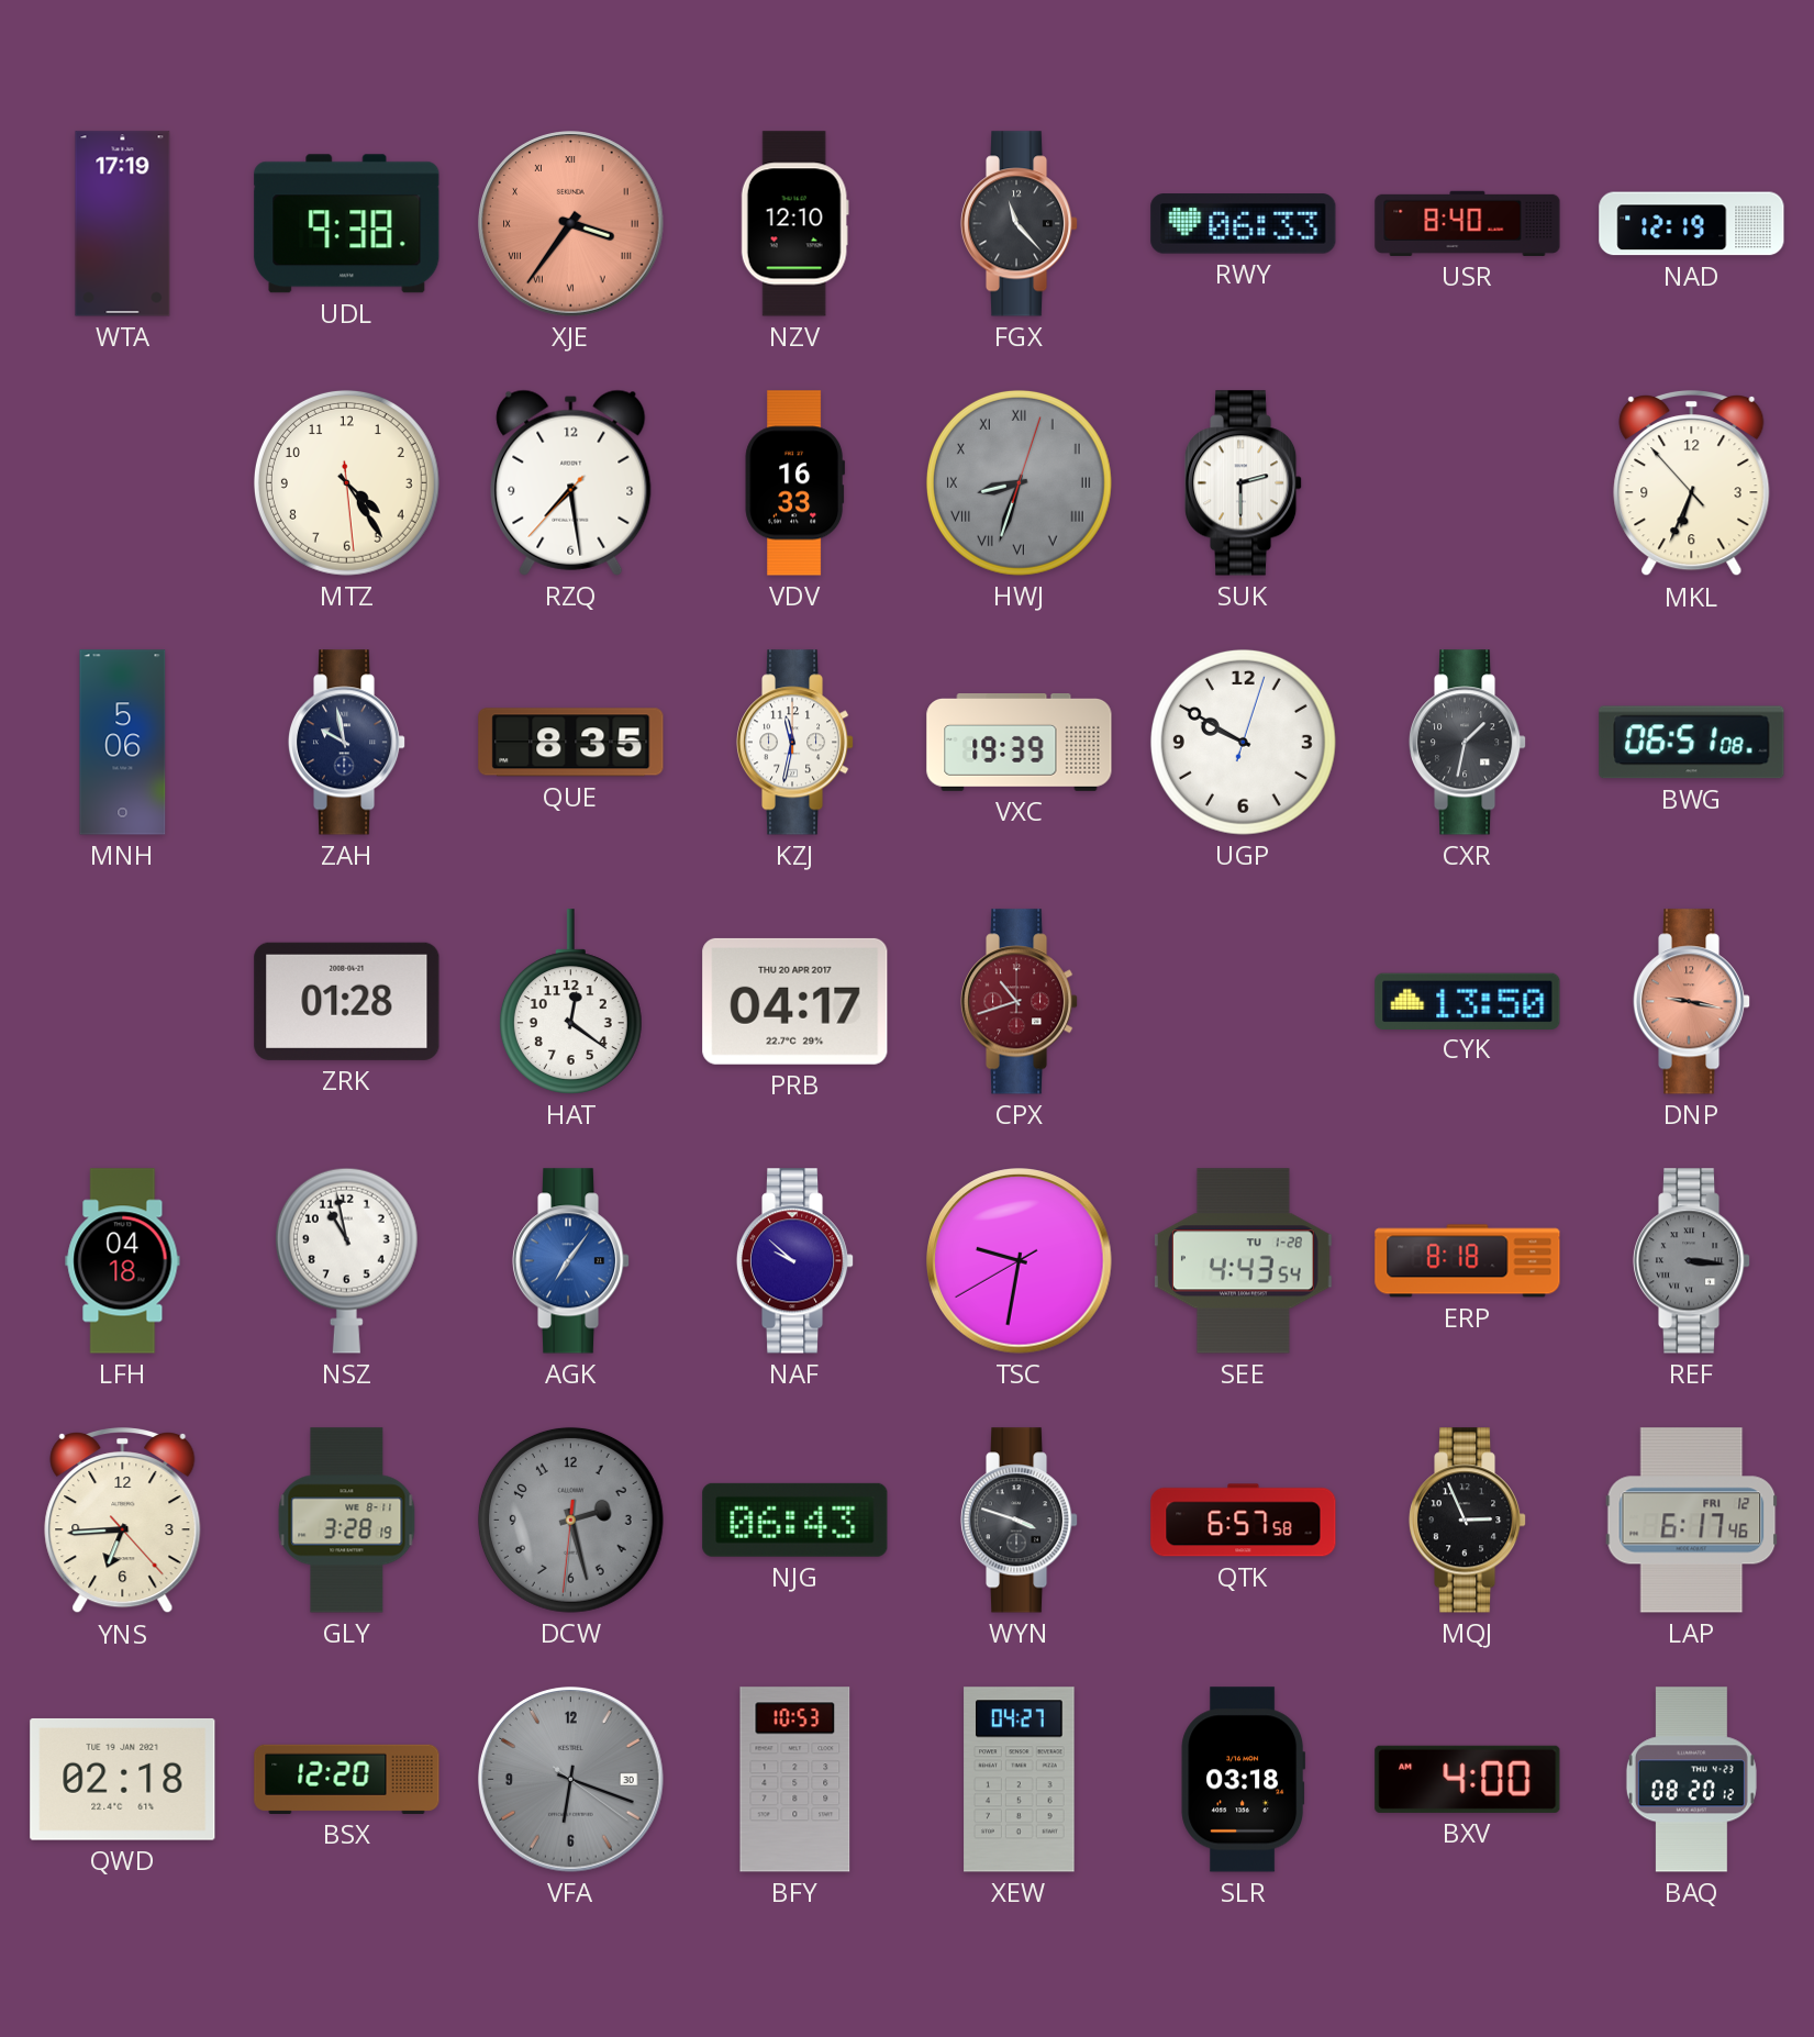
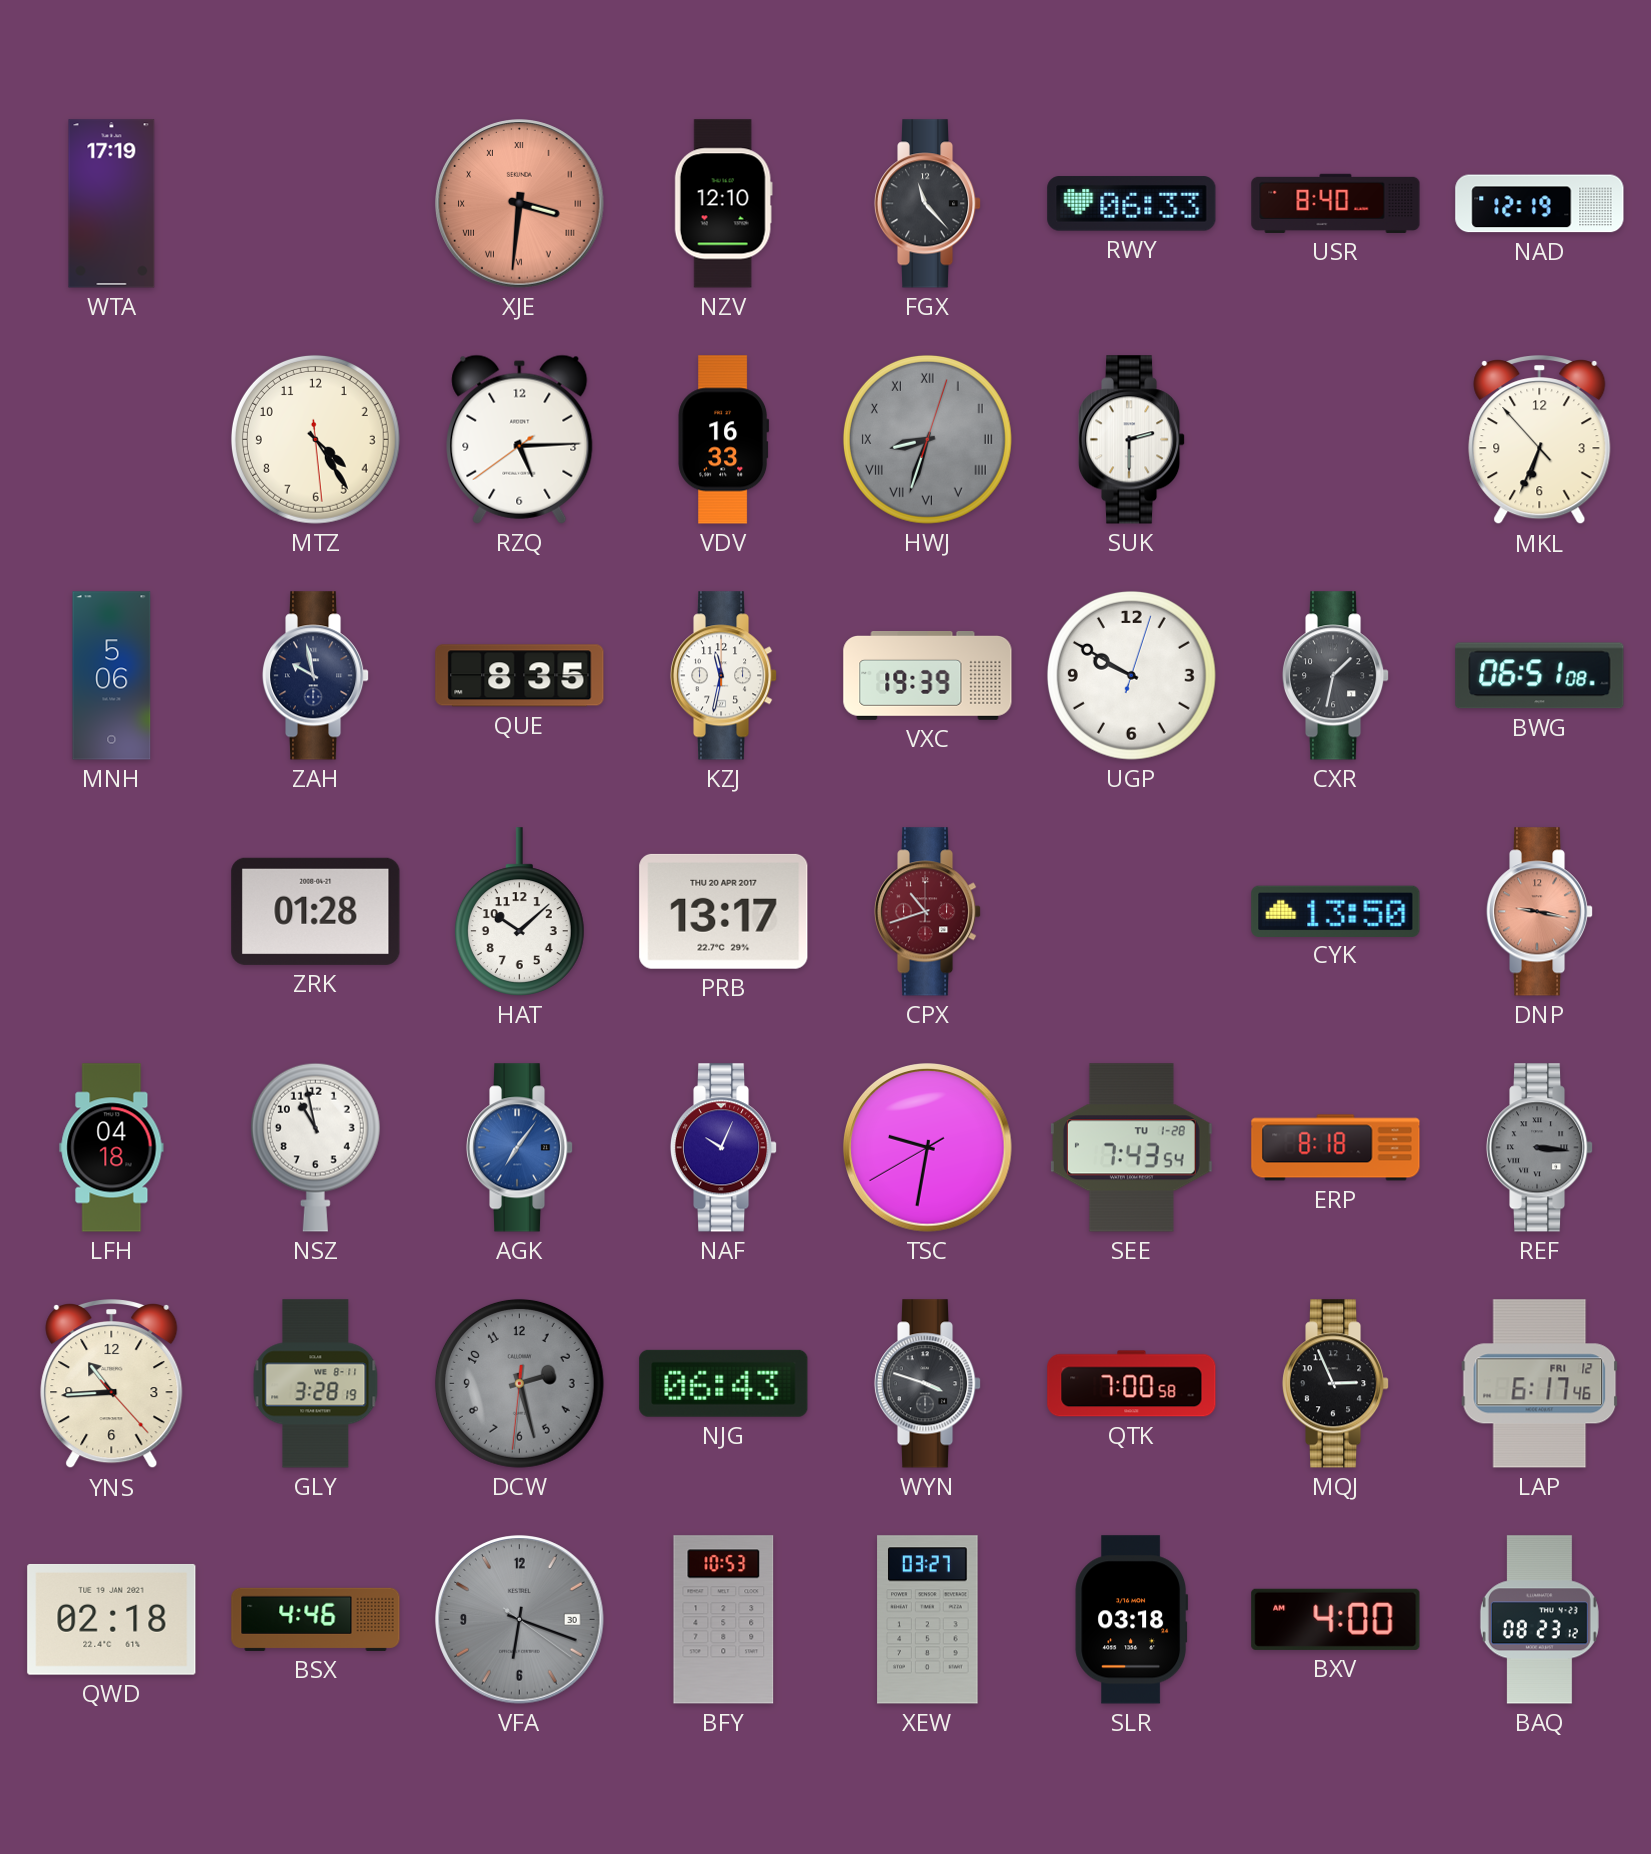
UDL: 9:38 -> none
XJE: 3:36 -> 3:31
RZQ: 7:28 -> 5:14
HAT: 12:21 -> 10:08
PRB: 04:17 -> 13:17
NAF: 9:52 -> 10:04
SEE: 4:43 -> 7:43
YNS: 6:44 -> 10:44
QTK: 6:57 -> 7:00
BSX: 12:20 -> 4:46
XEW: 04:27 -> 03:27
BAQ: 08:20 -> 08:23
